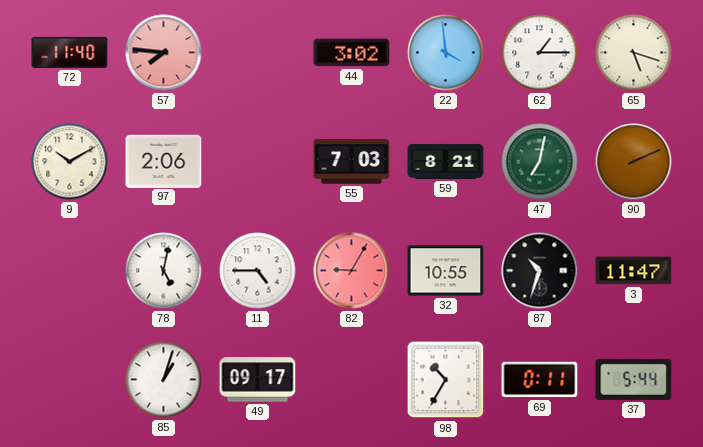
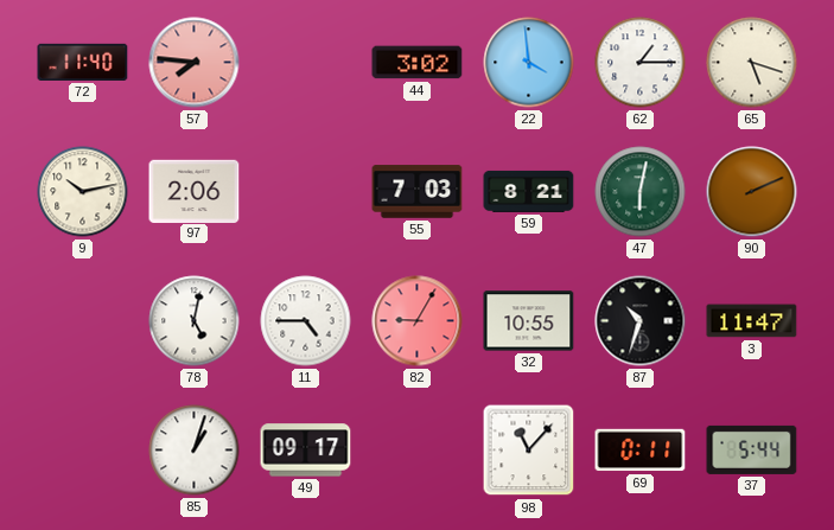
9: 10:10 -> 10:13
47: 7:02 -> 6:02
98: 10:35 -> 11:07
